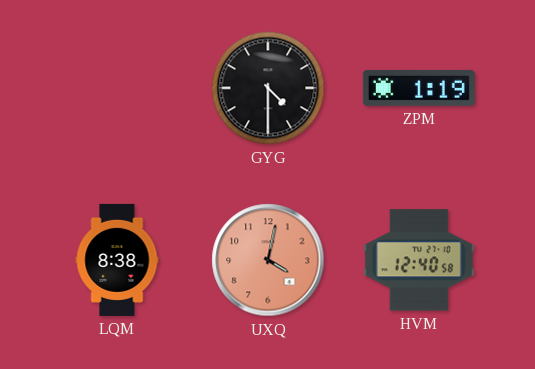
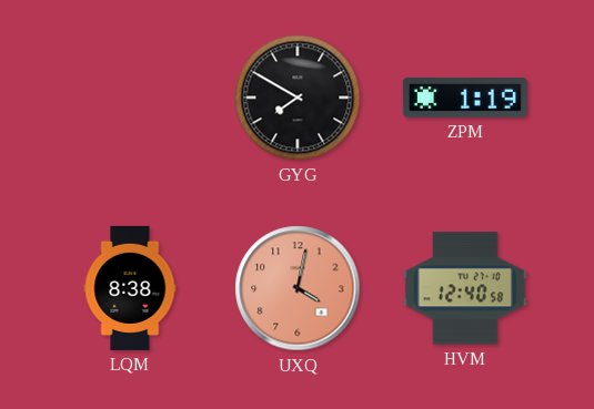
GYG: 4:30 -> 7:50
